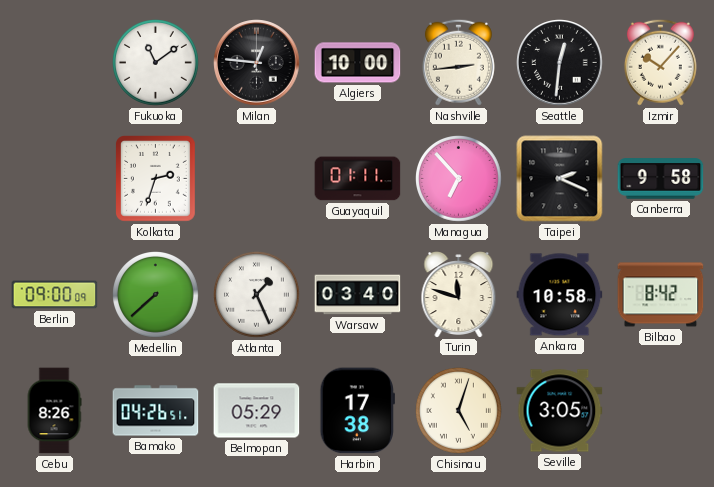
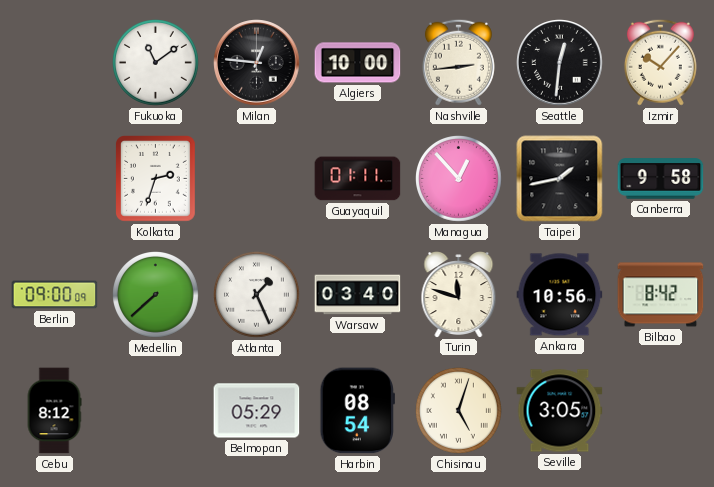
Managua: 6:53 -> 12:53
Taipei: 2:19 -> 1:43
Ankara: 10:58 -> 10:56
Cebu: 8:26 -> 8:12
Bamako: 04:26 -> none
Harbin: 17:38 -> 08:54
